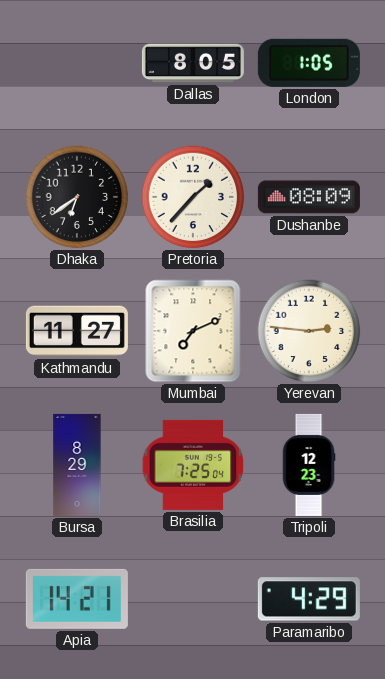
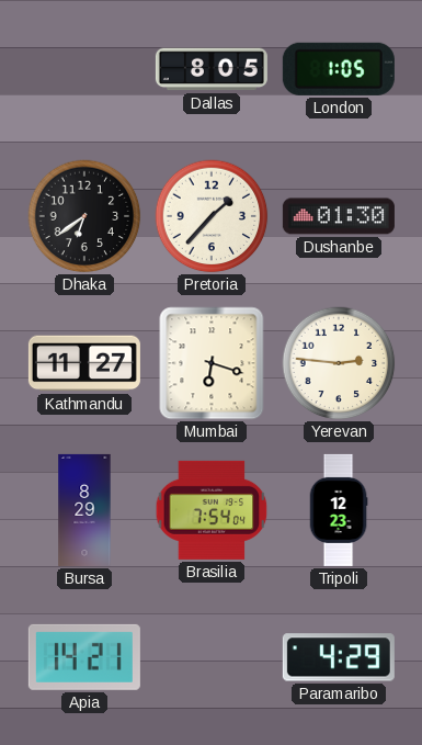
Dushanbe: 08:09 -> 01:30
Mumbai: 7:11 -> 6:18
Brasilia: 7:25 -> 7:54
